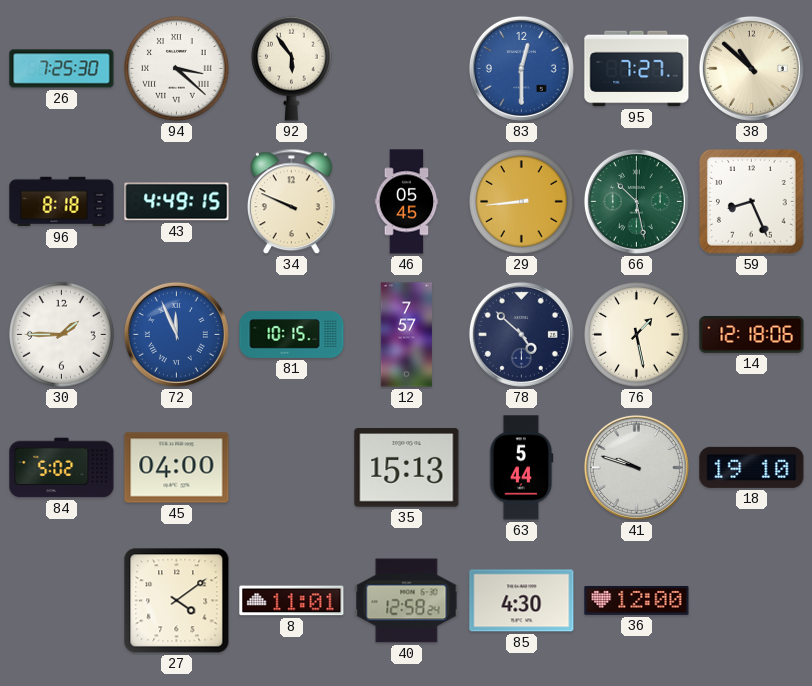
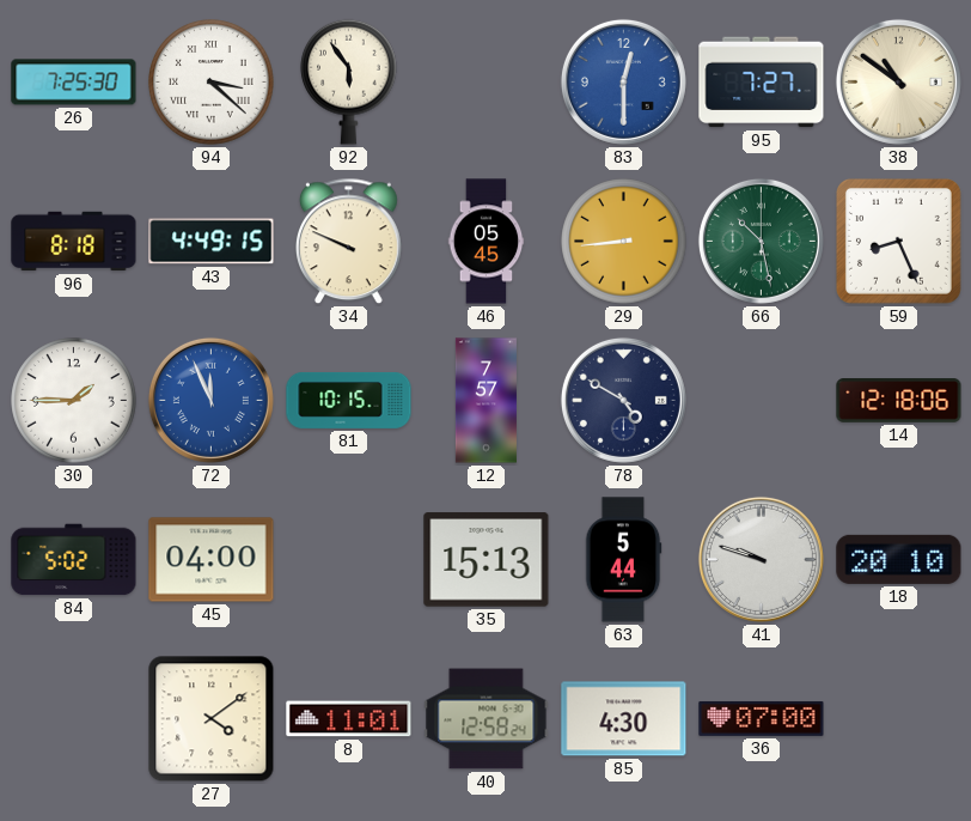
38: 10:52 -> 10:51
78: 4:52 -> 4:50
76: 1:28 -> none
18: 19:10 -> 20:10
36: 12:00 -> 07:00
